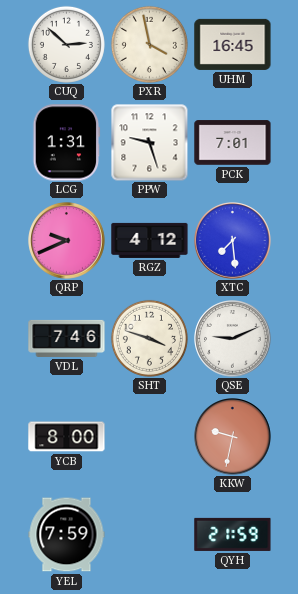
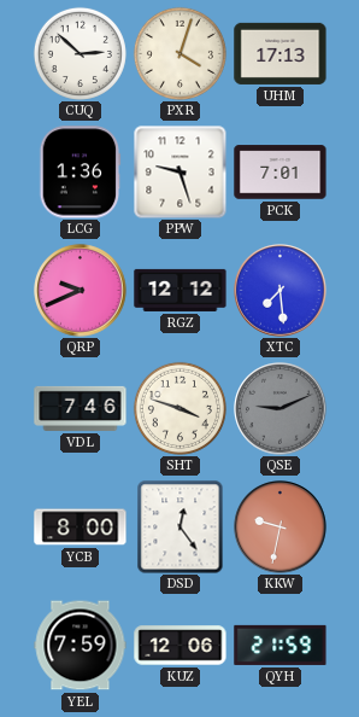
PXR: 3:58 -> 4:03
UHM: 16:45 -> 17:13
LCG: 1:31 -> 1:36
RGZ: 4:12 -> 12:12
QSE dial: white -> grey
DSD: none -> 12:24
KUZ: none -> 12:06
